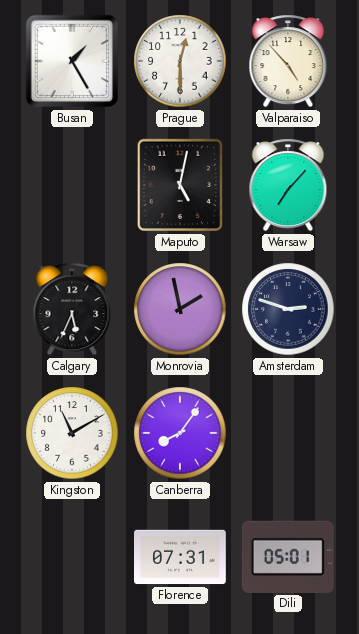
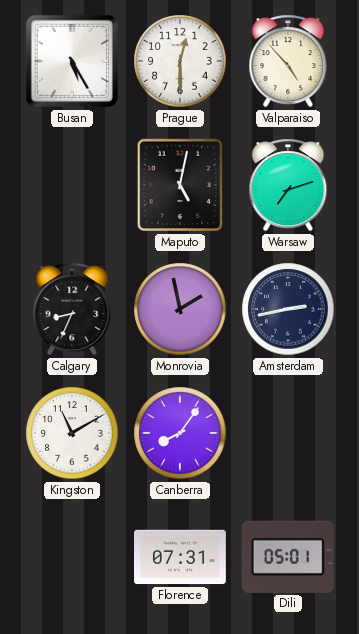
Busan: 1:25 -> 5:25
Warsaw: 7:07 -> 7:12
Calgary: 5:34 -> 8:34
Amsterdam: 2:48 -> 2:43
